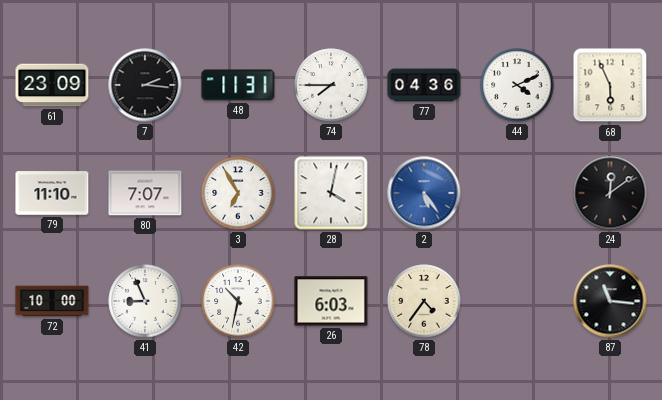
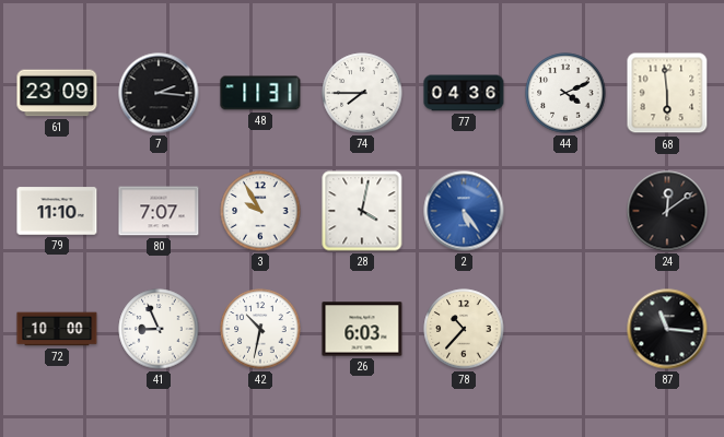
68: 5:56 -> 5:59
3: 6:55 -> 9:55
78: 4:36 -> 10:37
